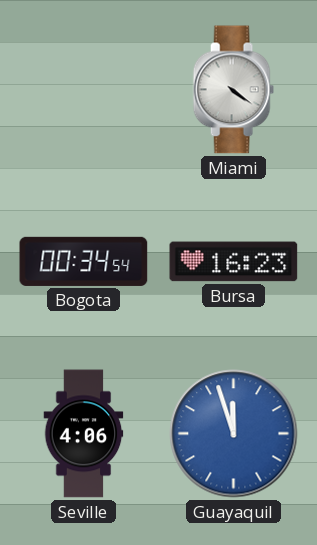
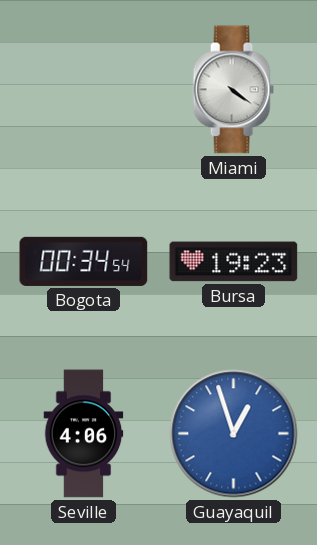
Bursa: 16:23 -> 19:23
Guayaquil: 11:57 -> 12:57
